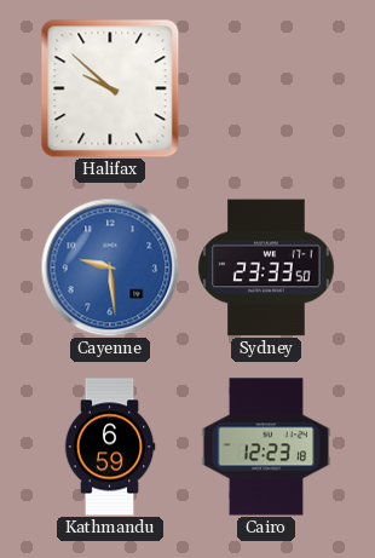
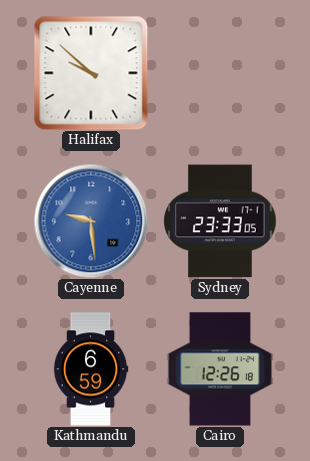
Sydney: 23:33:50 -> 23:33:05
Cairo: 12:23 -> 12:26
